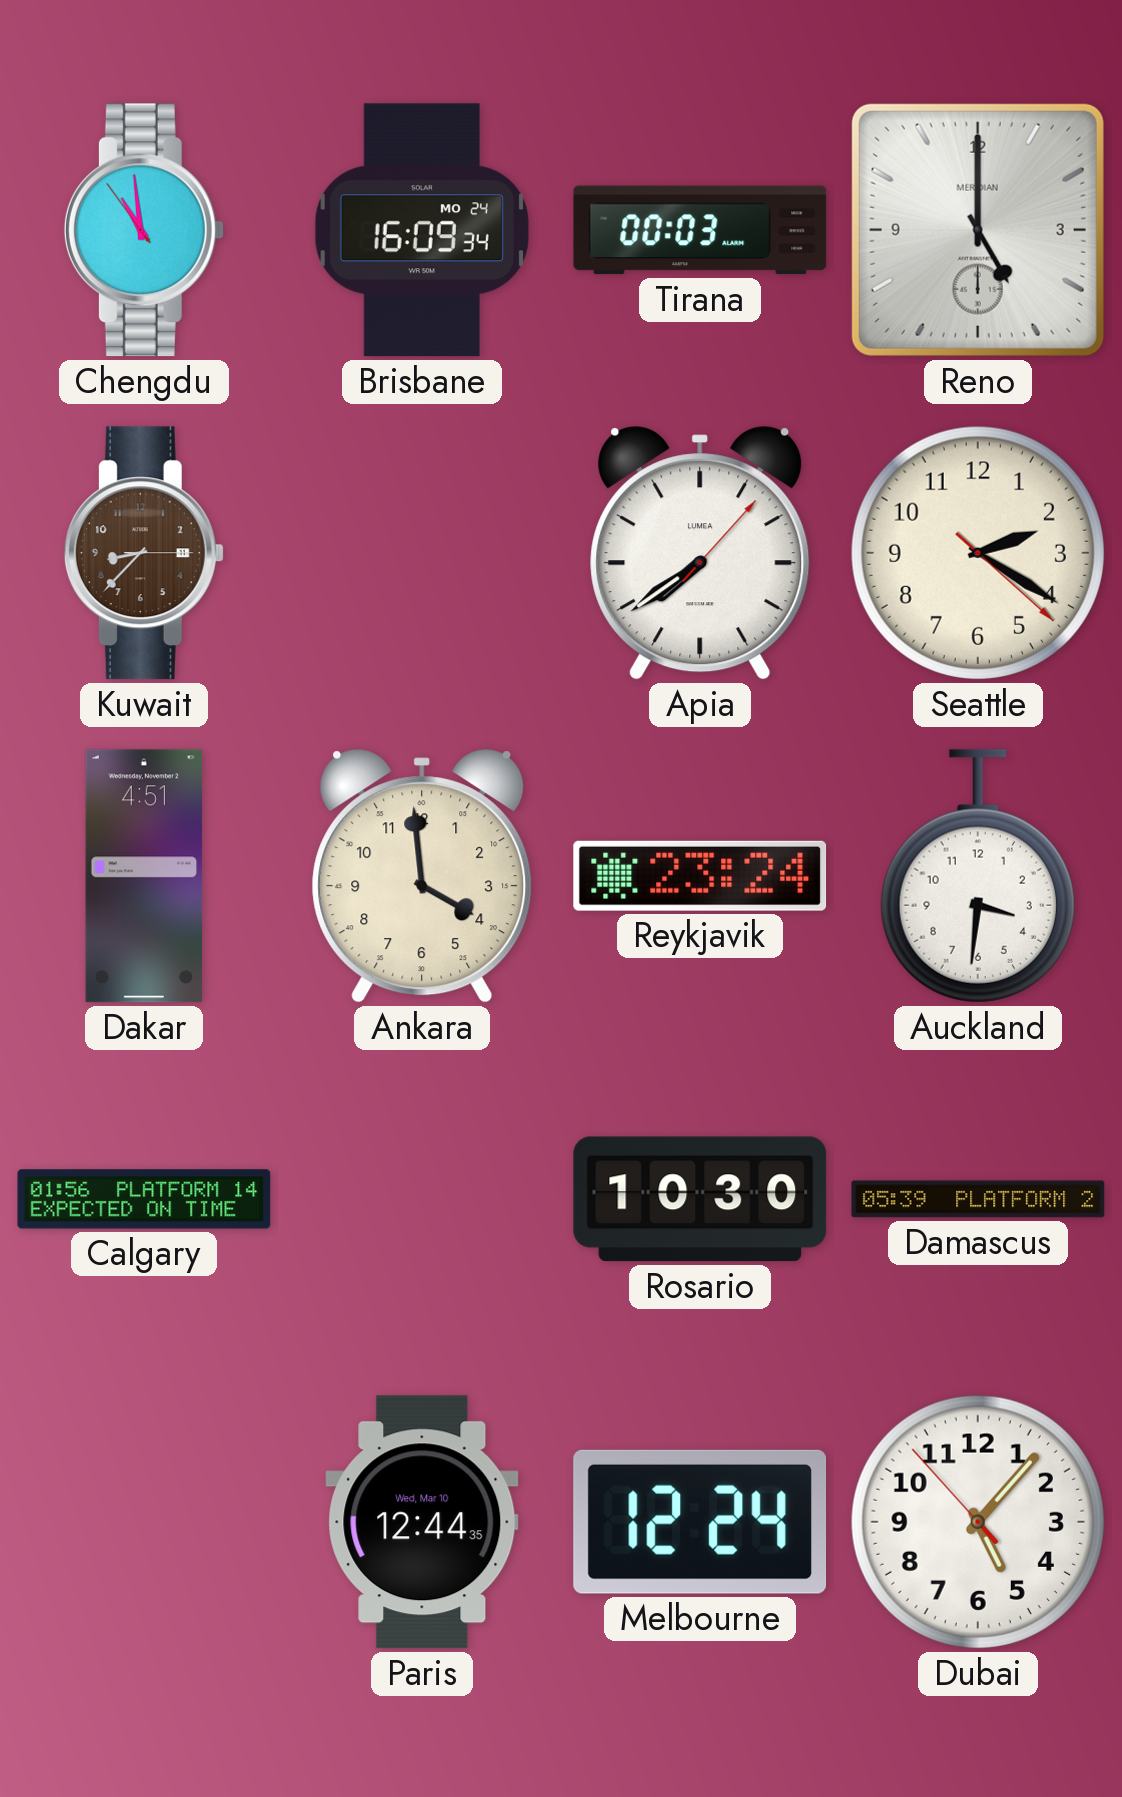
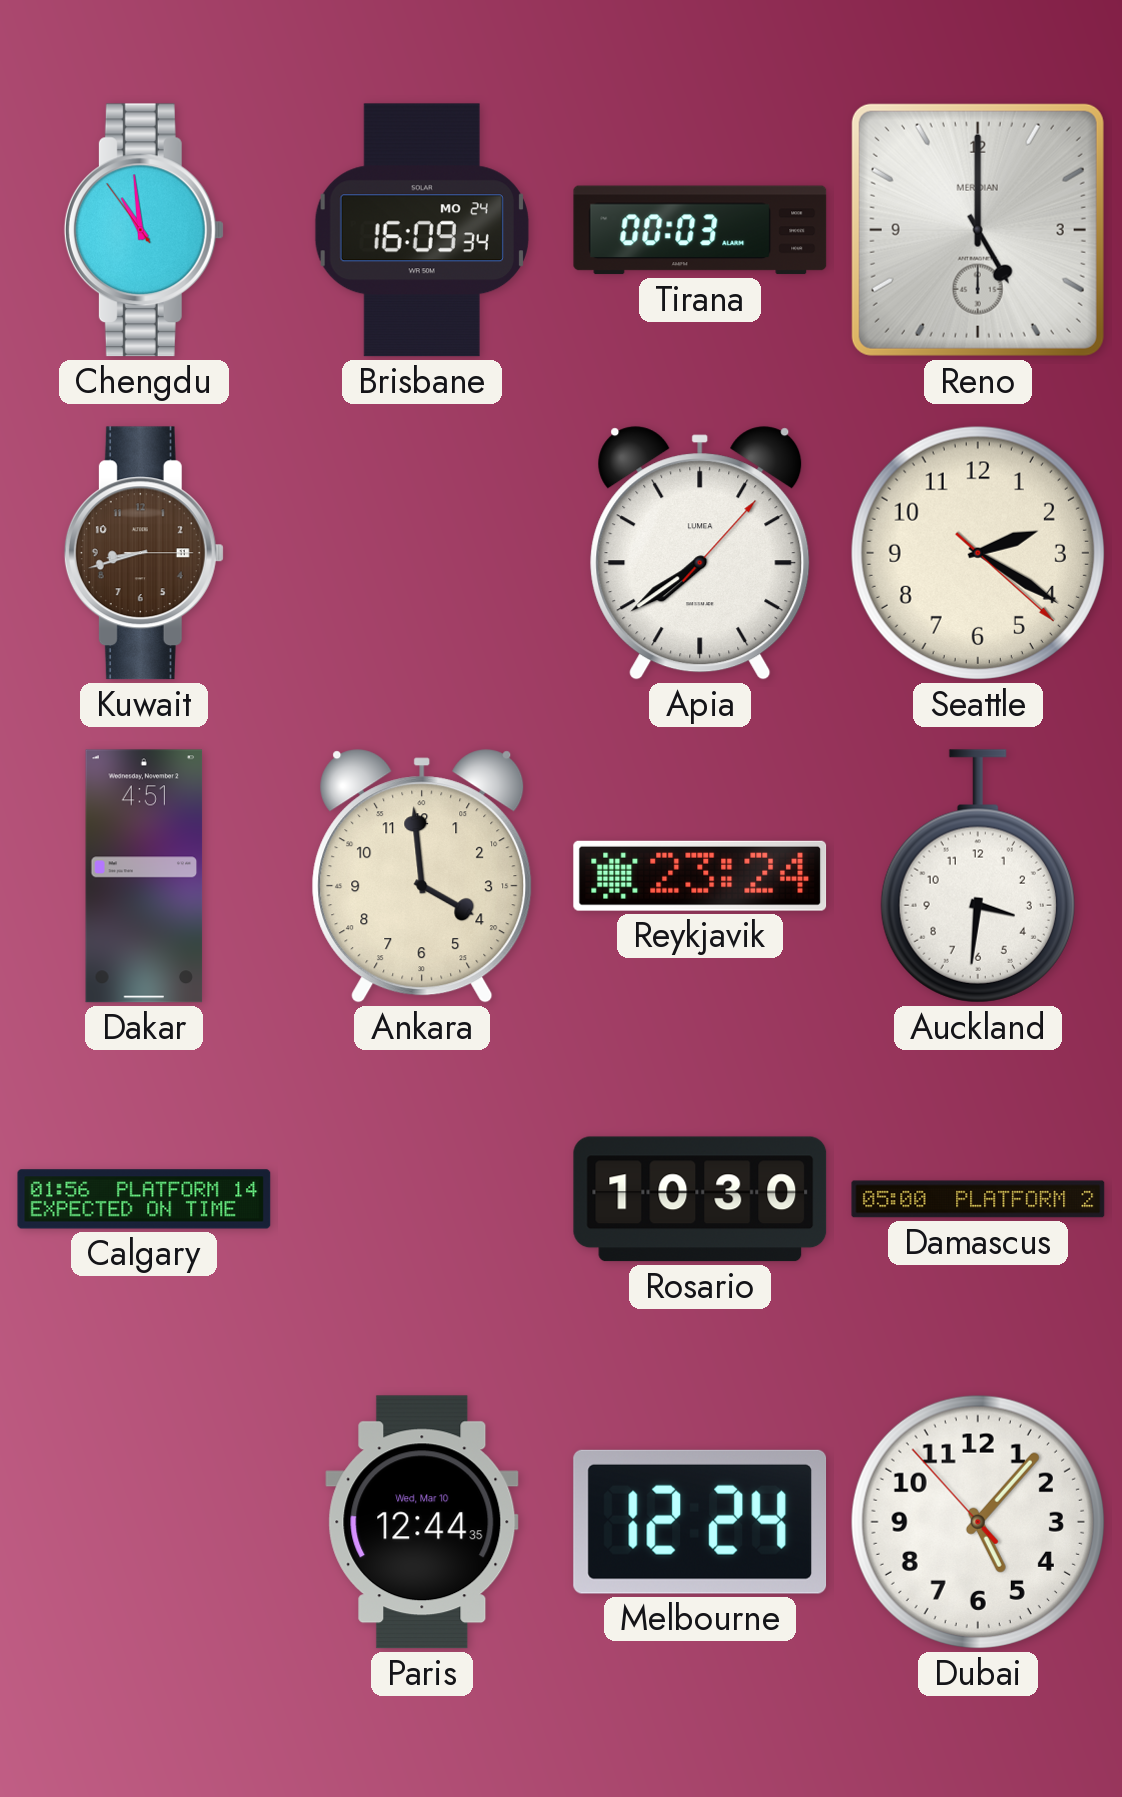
Kuwait: 8:37 -> 8:42
Damascus: 05:39 -> 05:00
